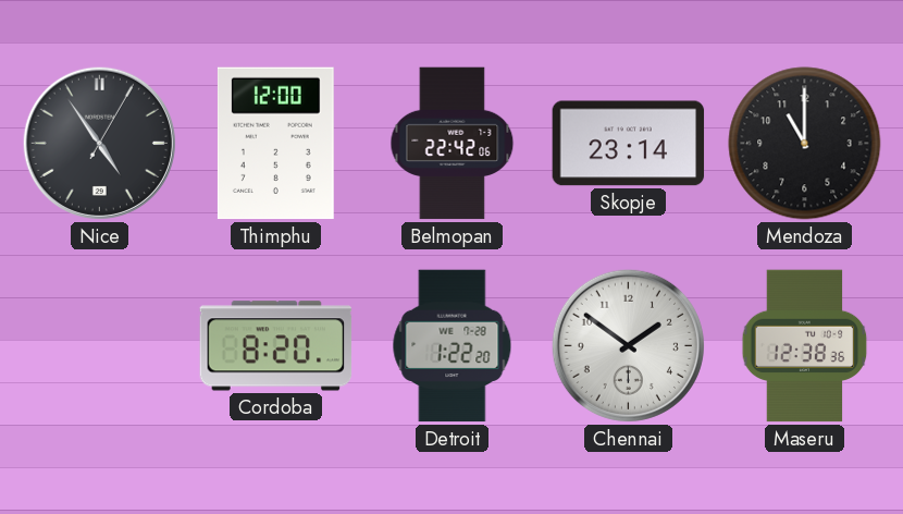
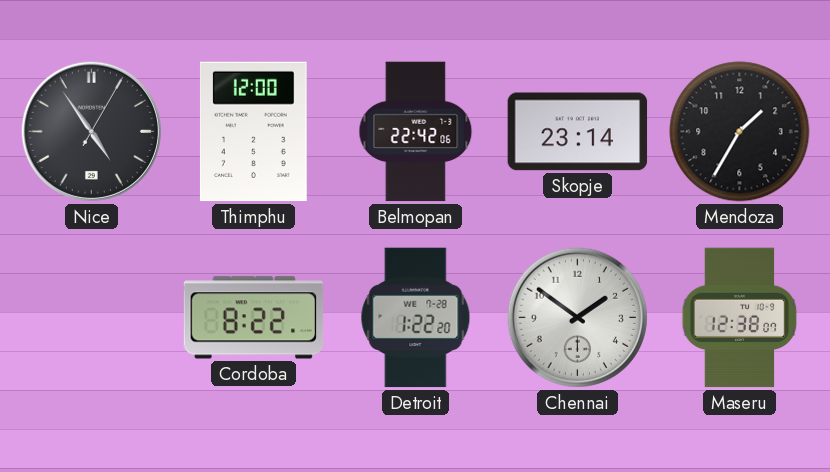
Mendoza: 11:00 -> 1:35
Cordoba: 8:20 -> 8:22
Maseru: 12:38:36 -> 12:38:07
